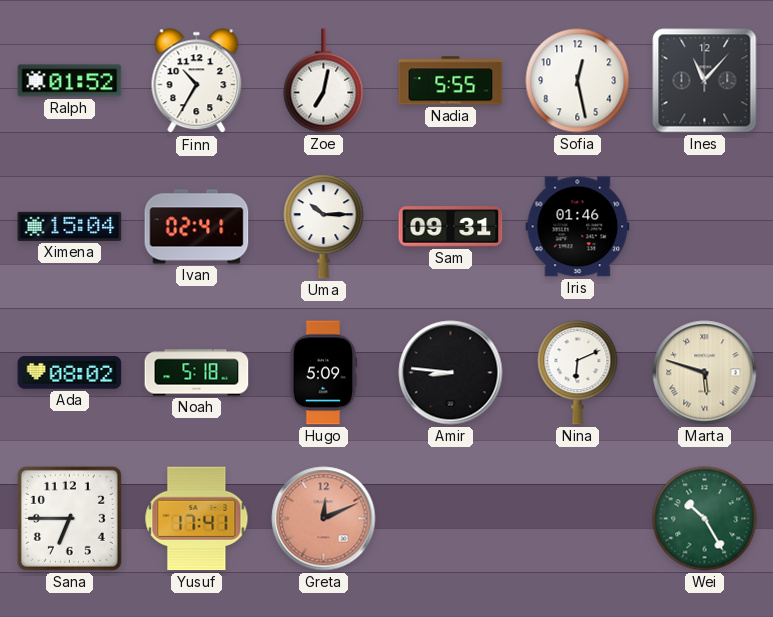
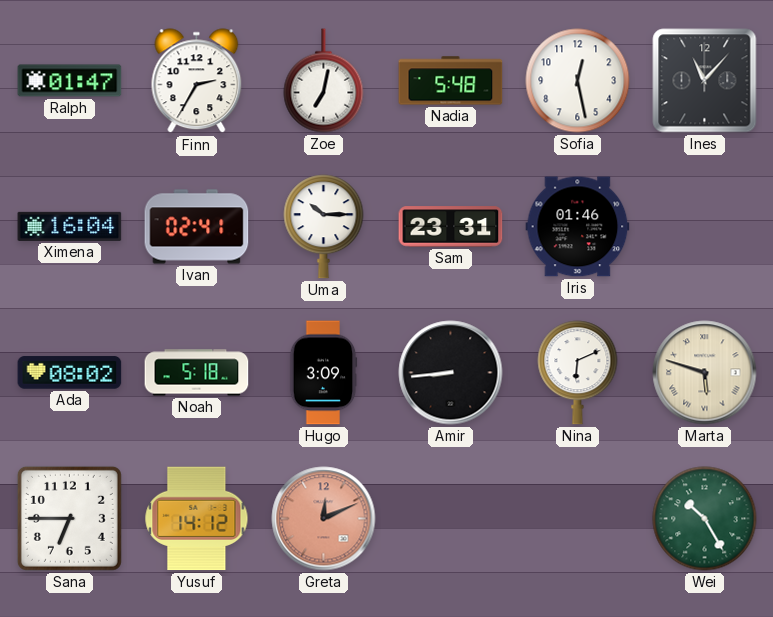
Ralph: 01:52 -> 01:47
Finn: 10:35 -> 2:35
Nadia: 5:55 -> 5:48
Ximena: 15:04 -> 16:04
Sam: 09:31 -> 23:31
Hugo: 5:09 -> 3:09
Amir: 8:46 -> 8:44
Yusuf: 17:41 -> 14:12
